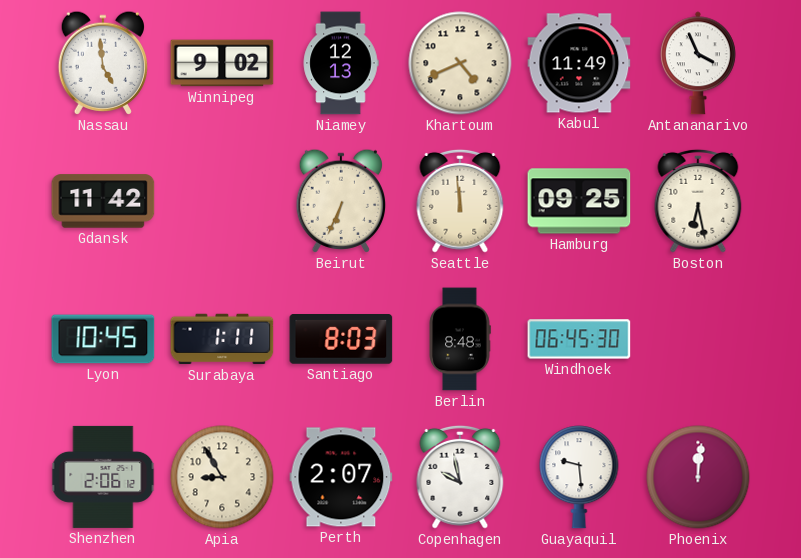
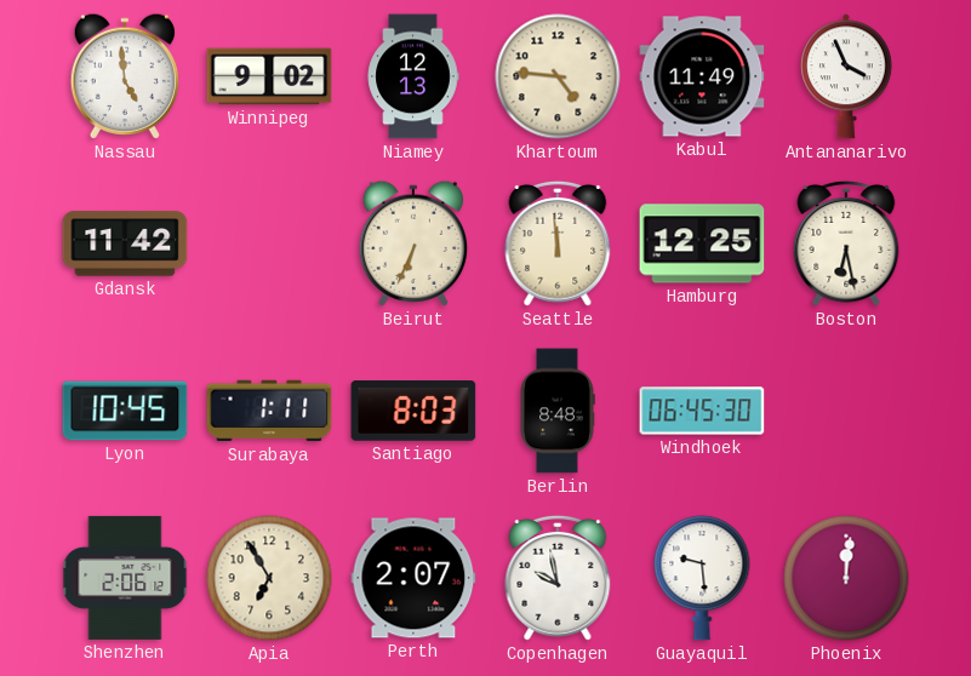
Khartoum: 4:41 -> 4:46
Hamburg: 09:25 -> 12:25
Apia: 8:55 -> 6:55
